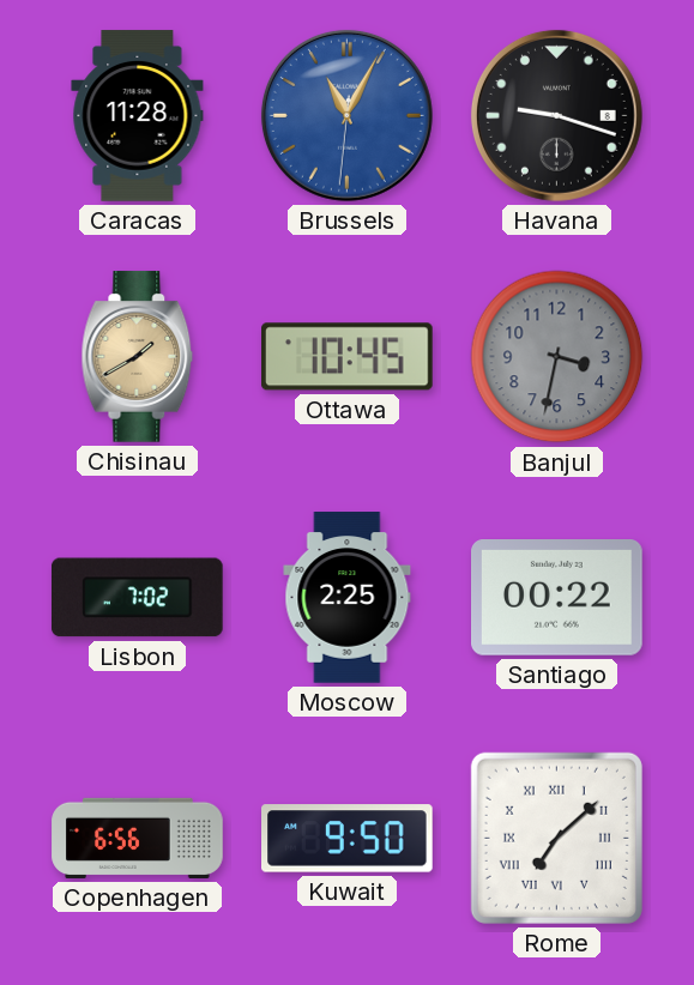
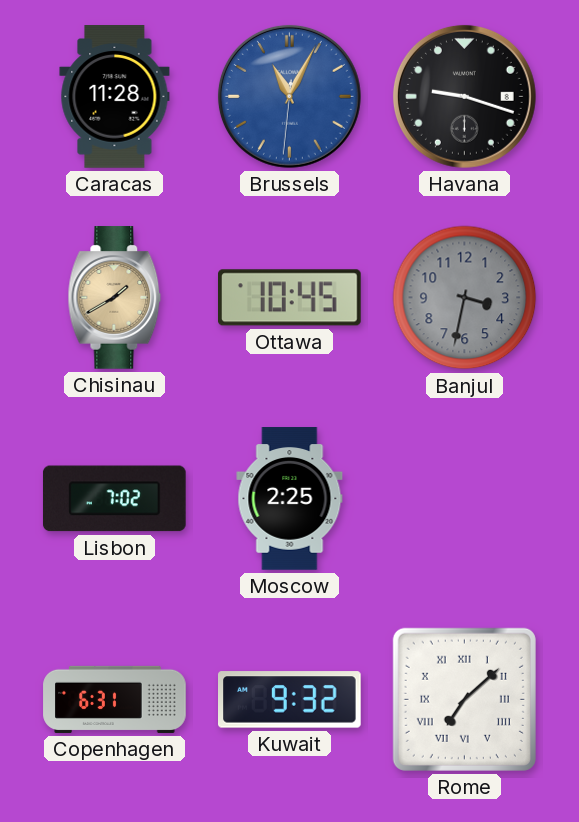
Santiago: 00:22 -> none
Copenhagen: 6:56 -> 6:31
Kuwait: 9:50 -> 9:32
